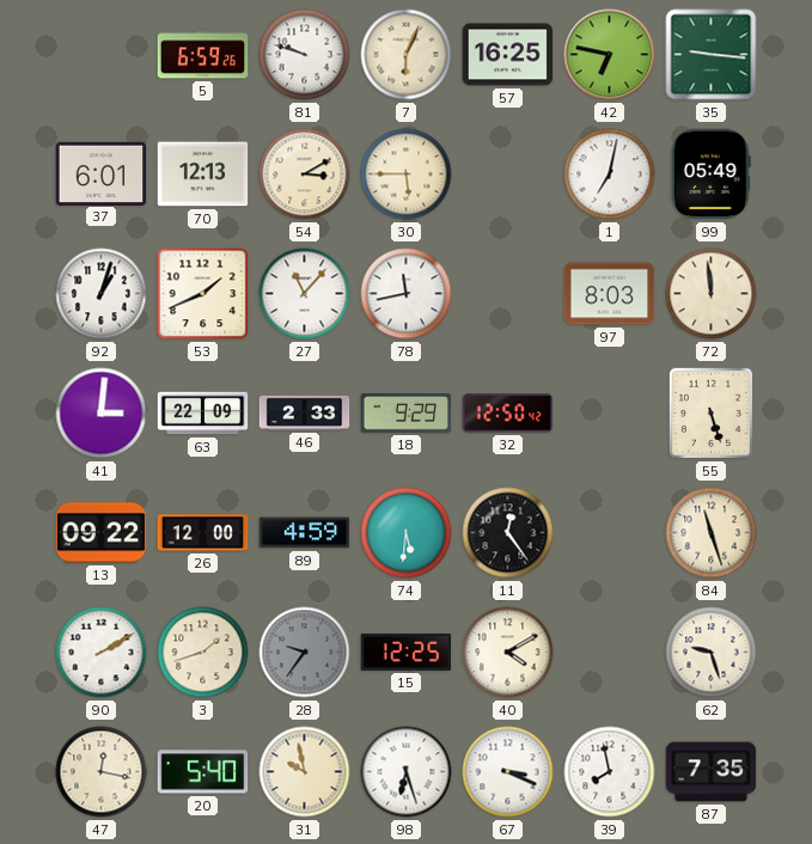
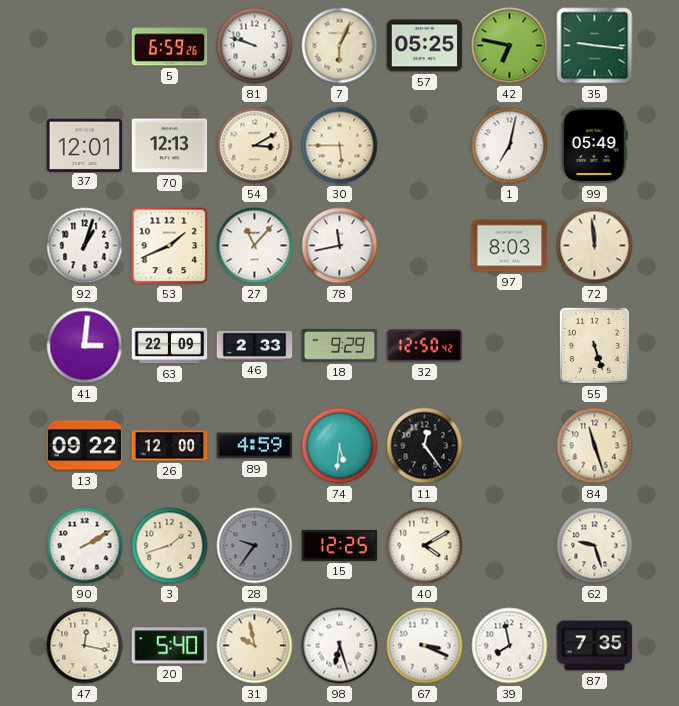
57: 16:25 -> 05:25
37: 6:01 -> 12:01
